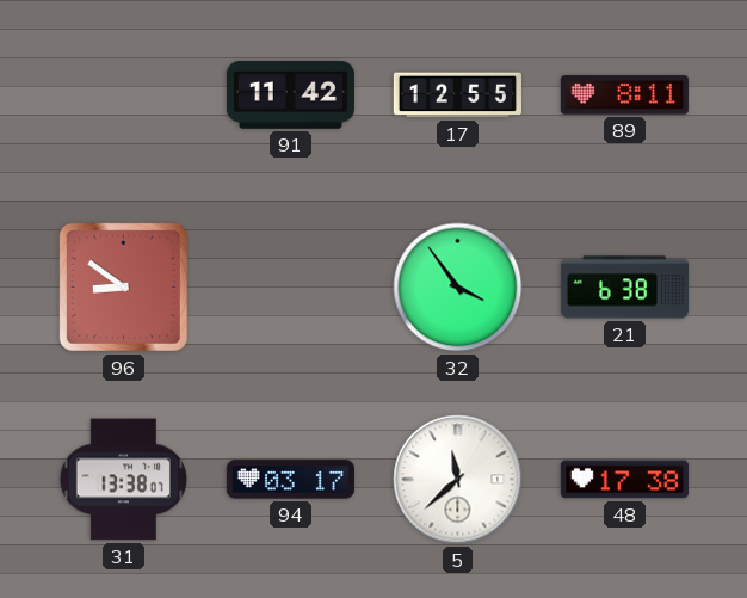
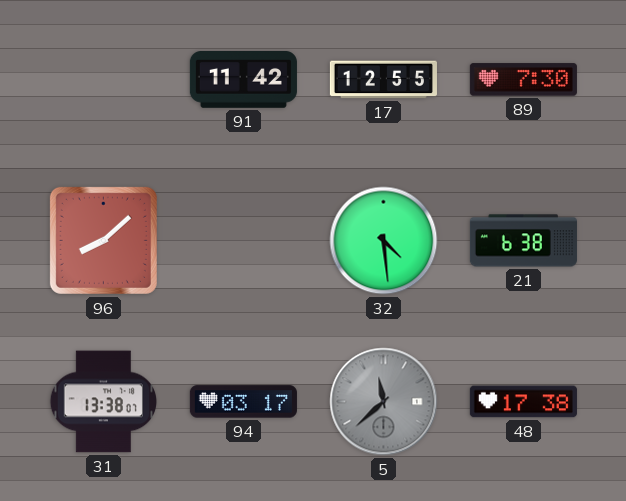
89: 8:11 -> 7:30
96: 8:51 -> 8:08
32: 3:54 -> 4:29
5 dial: white -> grey
